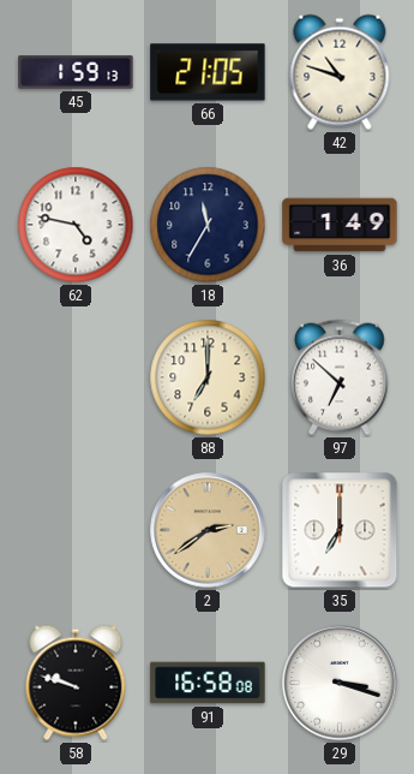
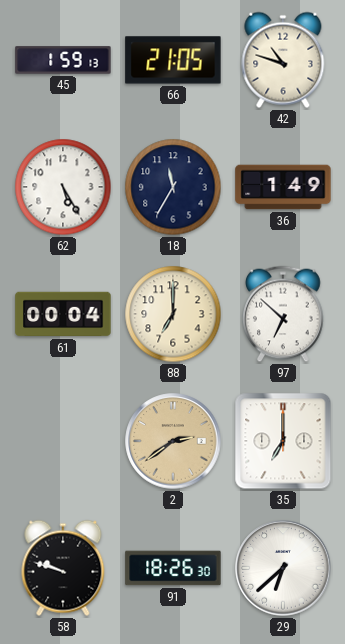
62: 4:47 -> 5:25
61: none -> 00:04
91: 16:58 -> 18:26
29: 3:18 -> 6:38
